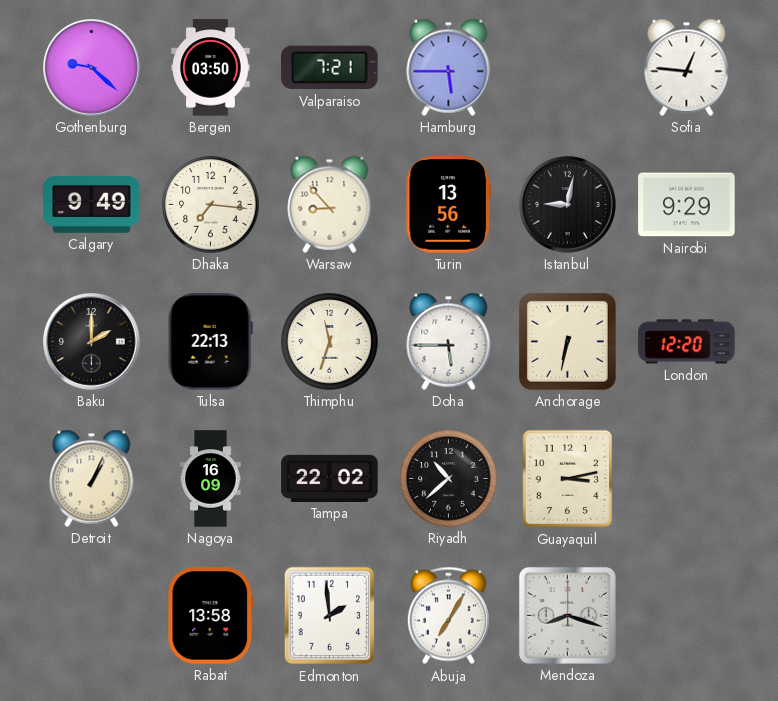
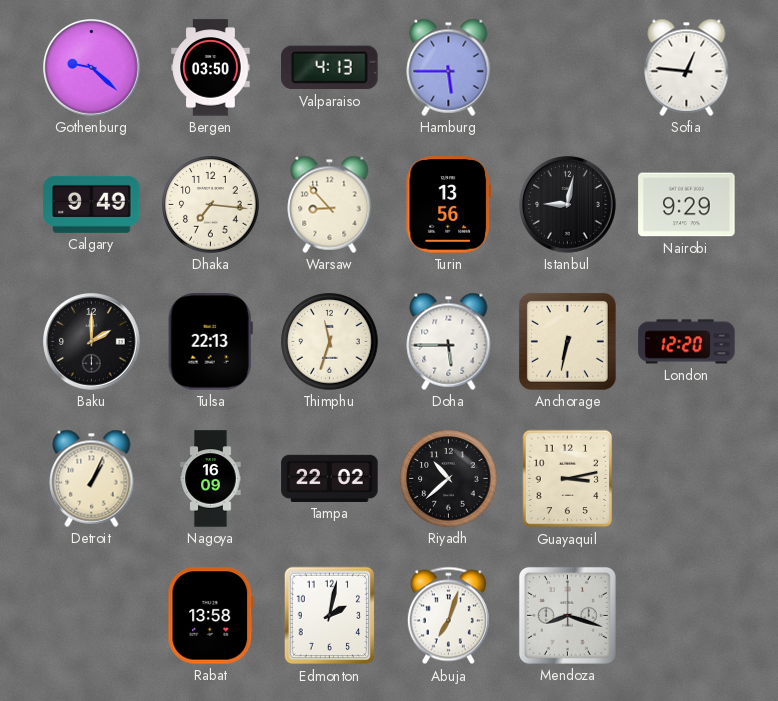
Valparaiso: 7:21 -> 4:13
Edmonton: 1:59 -> 2:02
Abuja: 7:05 -> 7:03
